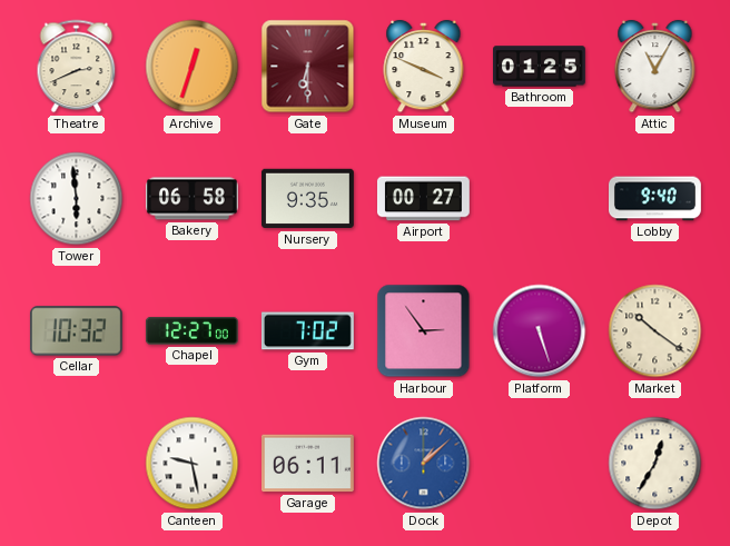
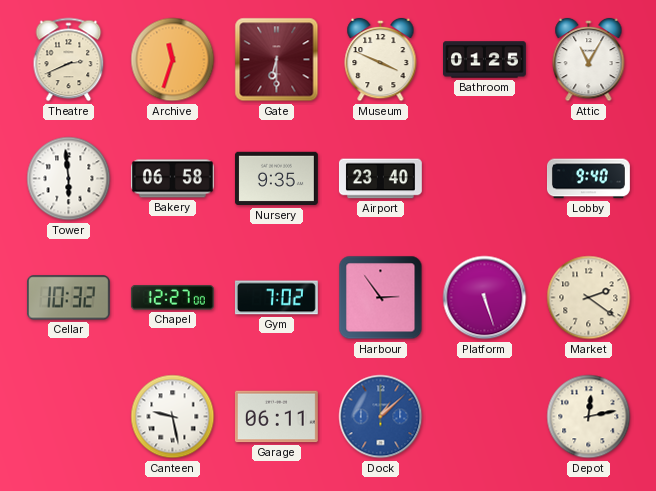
Archive: 12:33 -> 11:33
Airport: 00:27 -> 23:40
Market: 10:21 -> 2:21
Depot: 12:35 -> 12:13
